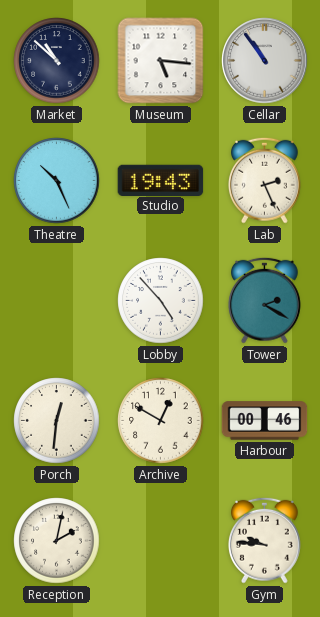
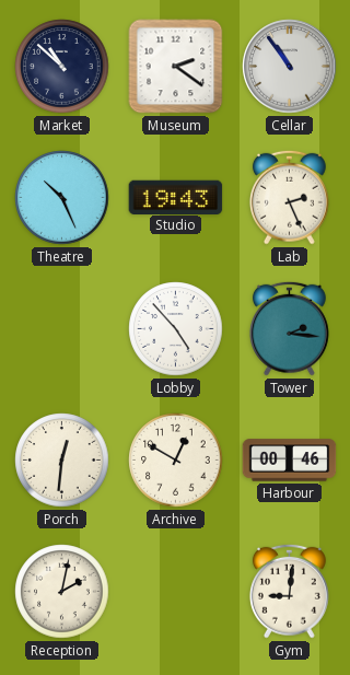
Museum: 5:16 -> 2:21
Tower: 2:20 -> 2:16
Gym: 9:46 -> 9:01
